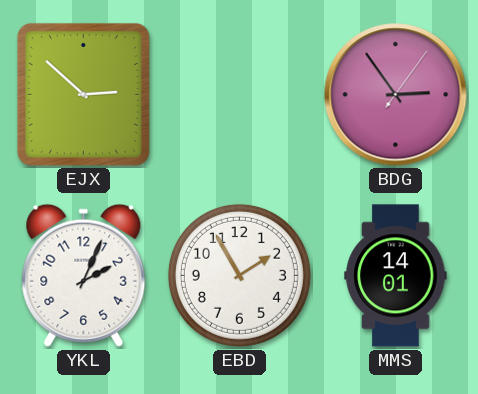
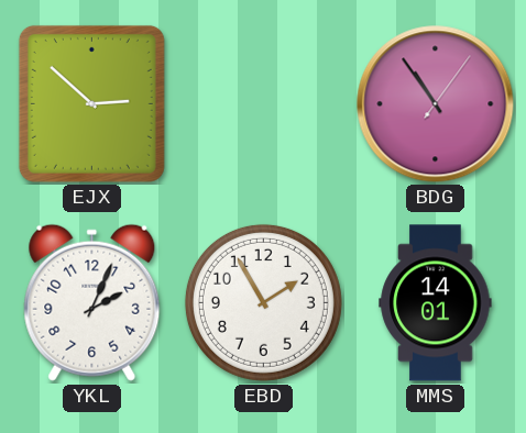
BDG: 2:54 -> 10:54
